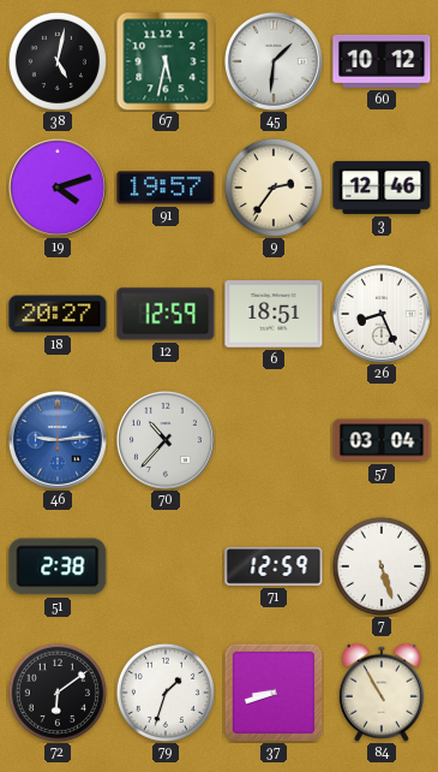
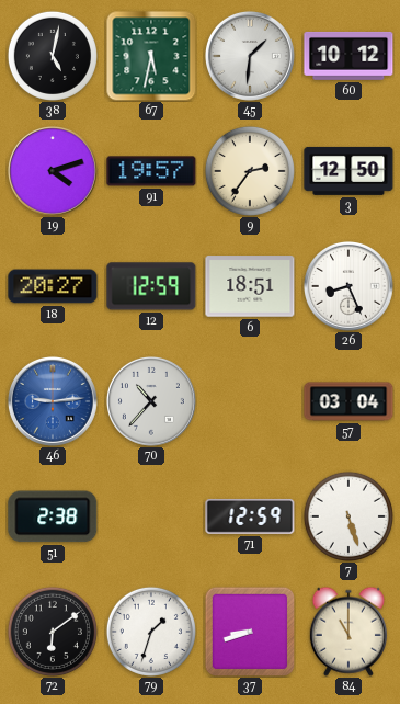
3: 12:46 -> 12:50
84: 10:55 -> 11:00
